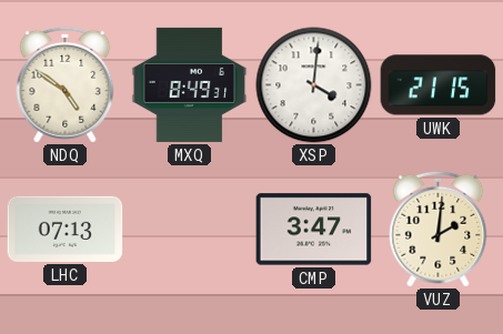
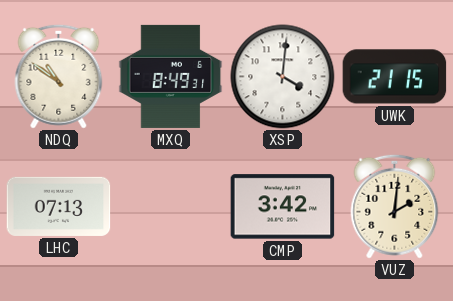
NDQ: 4:51 -> 10:51
CMP: 3:47 -> 3:42
